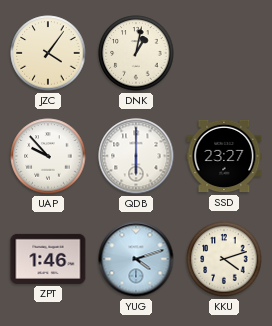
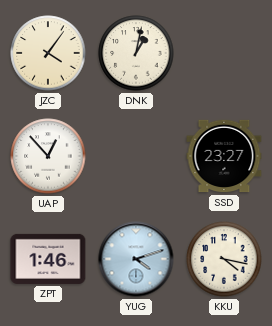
UAP: 9:53 -> 12:53
QDB: 6:00 -> none
KKU: 4:12 -> 4:17
